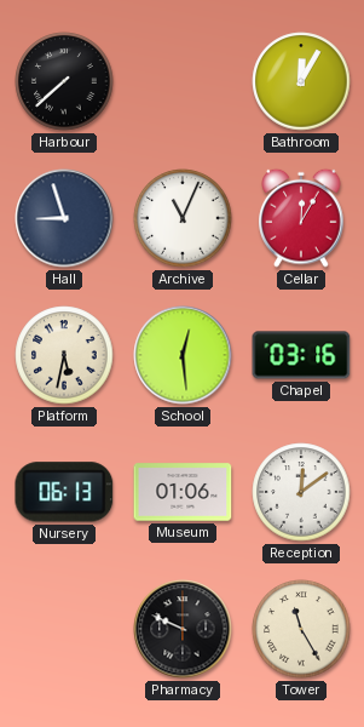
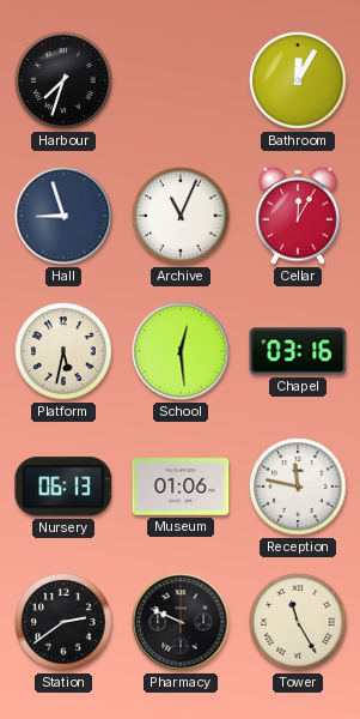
Harbour: 7:38 -> 7:33
Reception: 12:09 -> 11:47
Station: none -> 2:39
